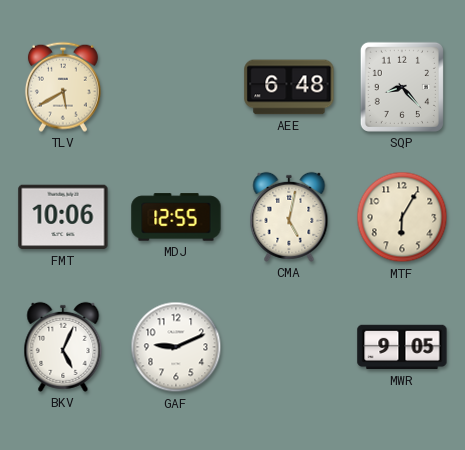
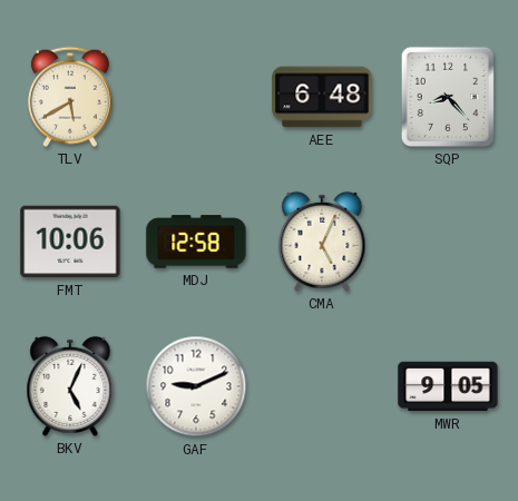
MDJ: 12:55 -> 12:58
CMA: 5:02 -> 5:04
MTF: 6:05 -> none
